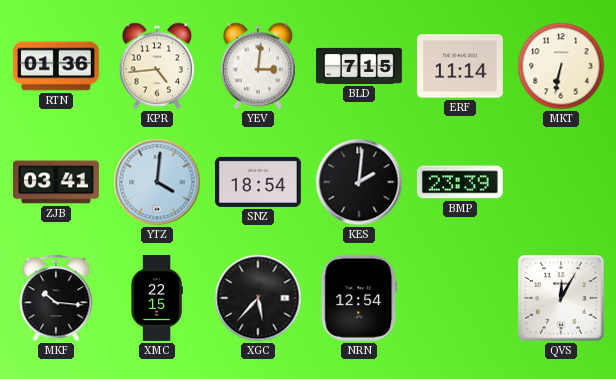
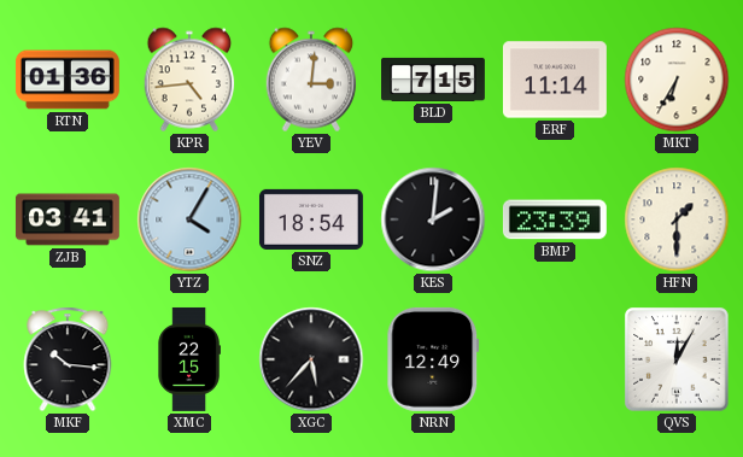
MKT: 6:32 -> 6:35
YTZ: 4:01 -> 4:05
HFN: none -> 1:30
NRN: 12:54 -> 12:49
